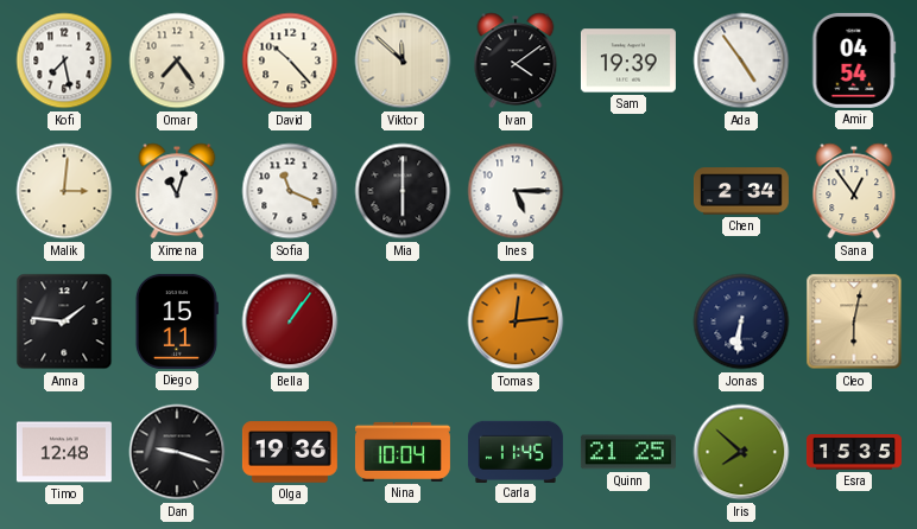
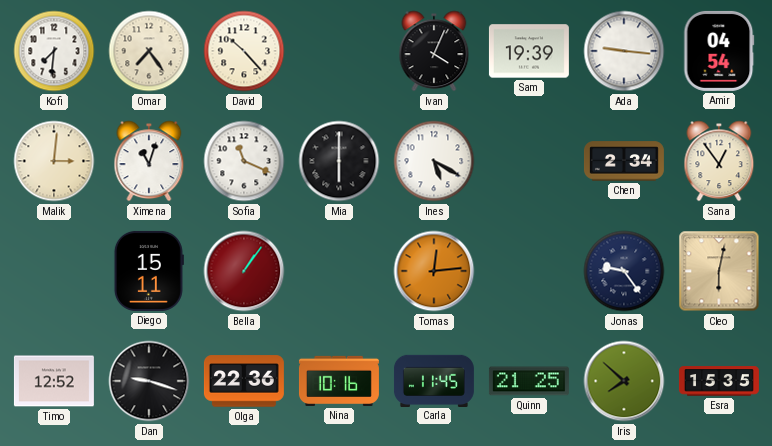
Kofi: 7:28 -> 7:31
Viktor: 11:52 -> none
Ivan: 4:09 -> 4:04
Ada: 4:54 -> 9:16
Ines: 5:15 -> 5:20
Anna: 1:46 -> none
Jonas: 6:31 -> 9:24
Timo: 12:48 -> 12:52
Olga: 19:36 -> 22:36
Nina: 10:04 -> 10:16
